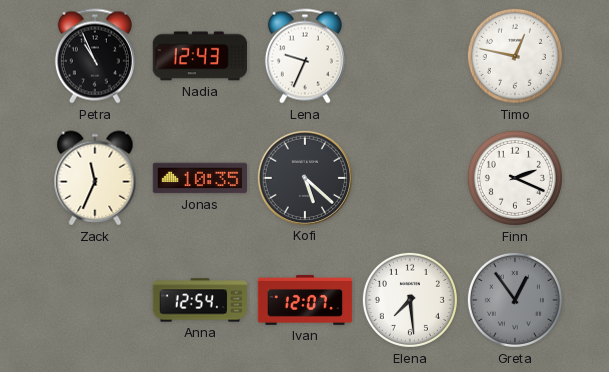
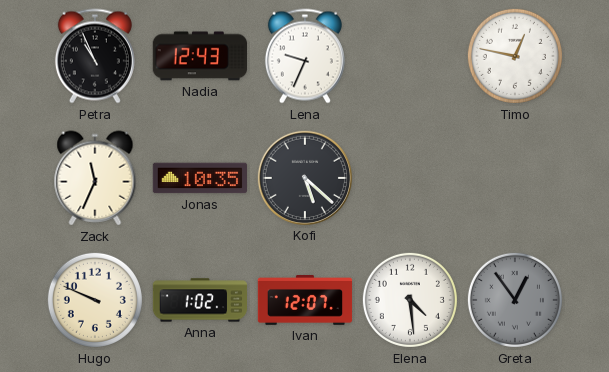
Finn: 2:19 -> none
Hugo: none -> 9:49
Anna: 12:54 -> 1:02
Elena: 7:29 -> 4:29
